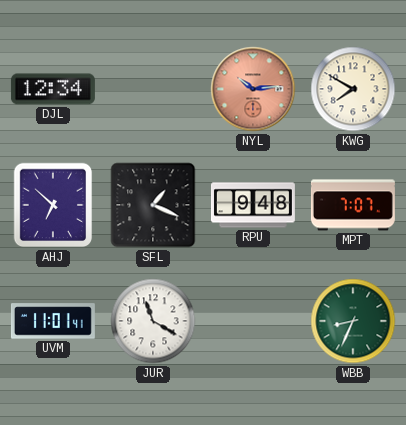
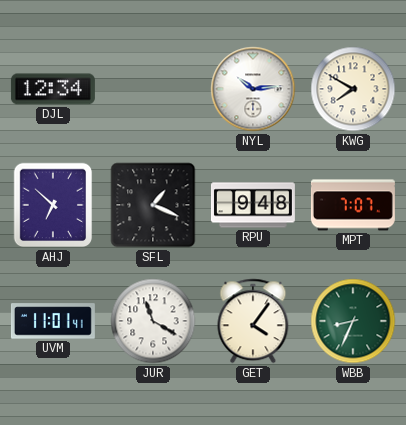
NYL dial: salmon -> white
GET: none -> 4:06
